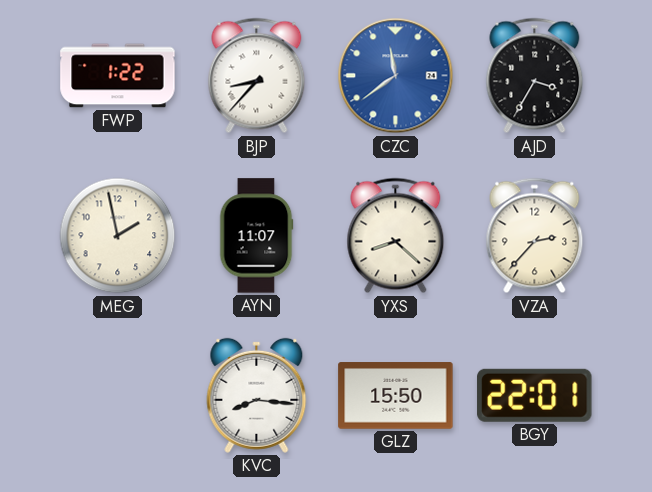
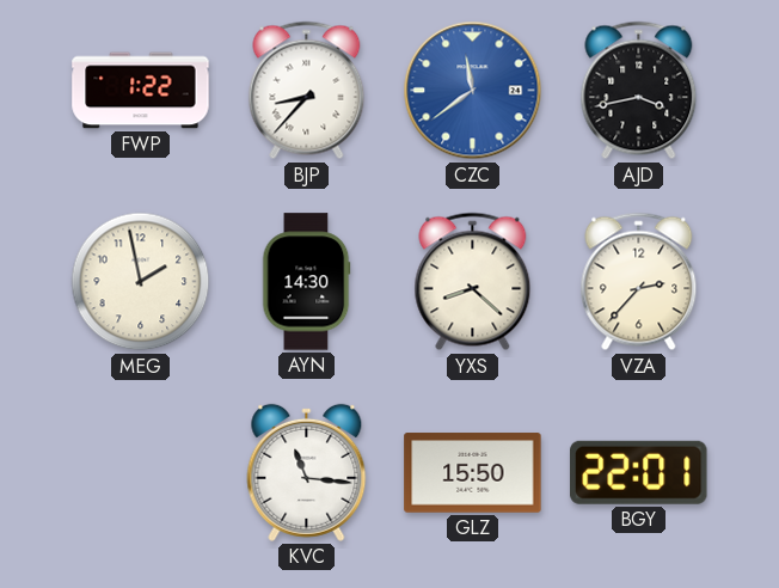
AJD: 3:35 -> 3:43
AYN: 11:07 -> 14:30
KVC: 8:16 -> 11:16
